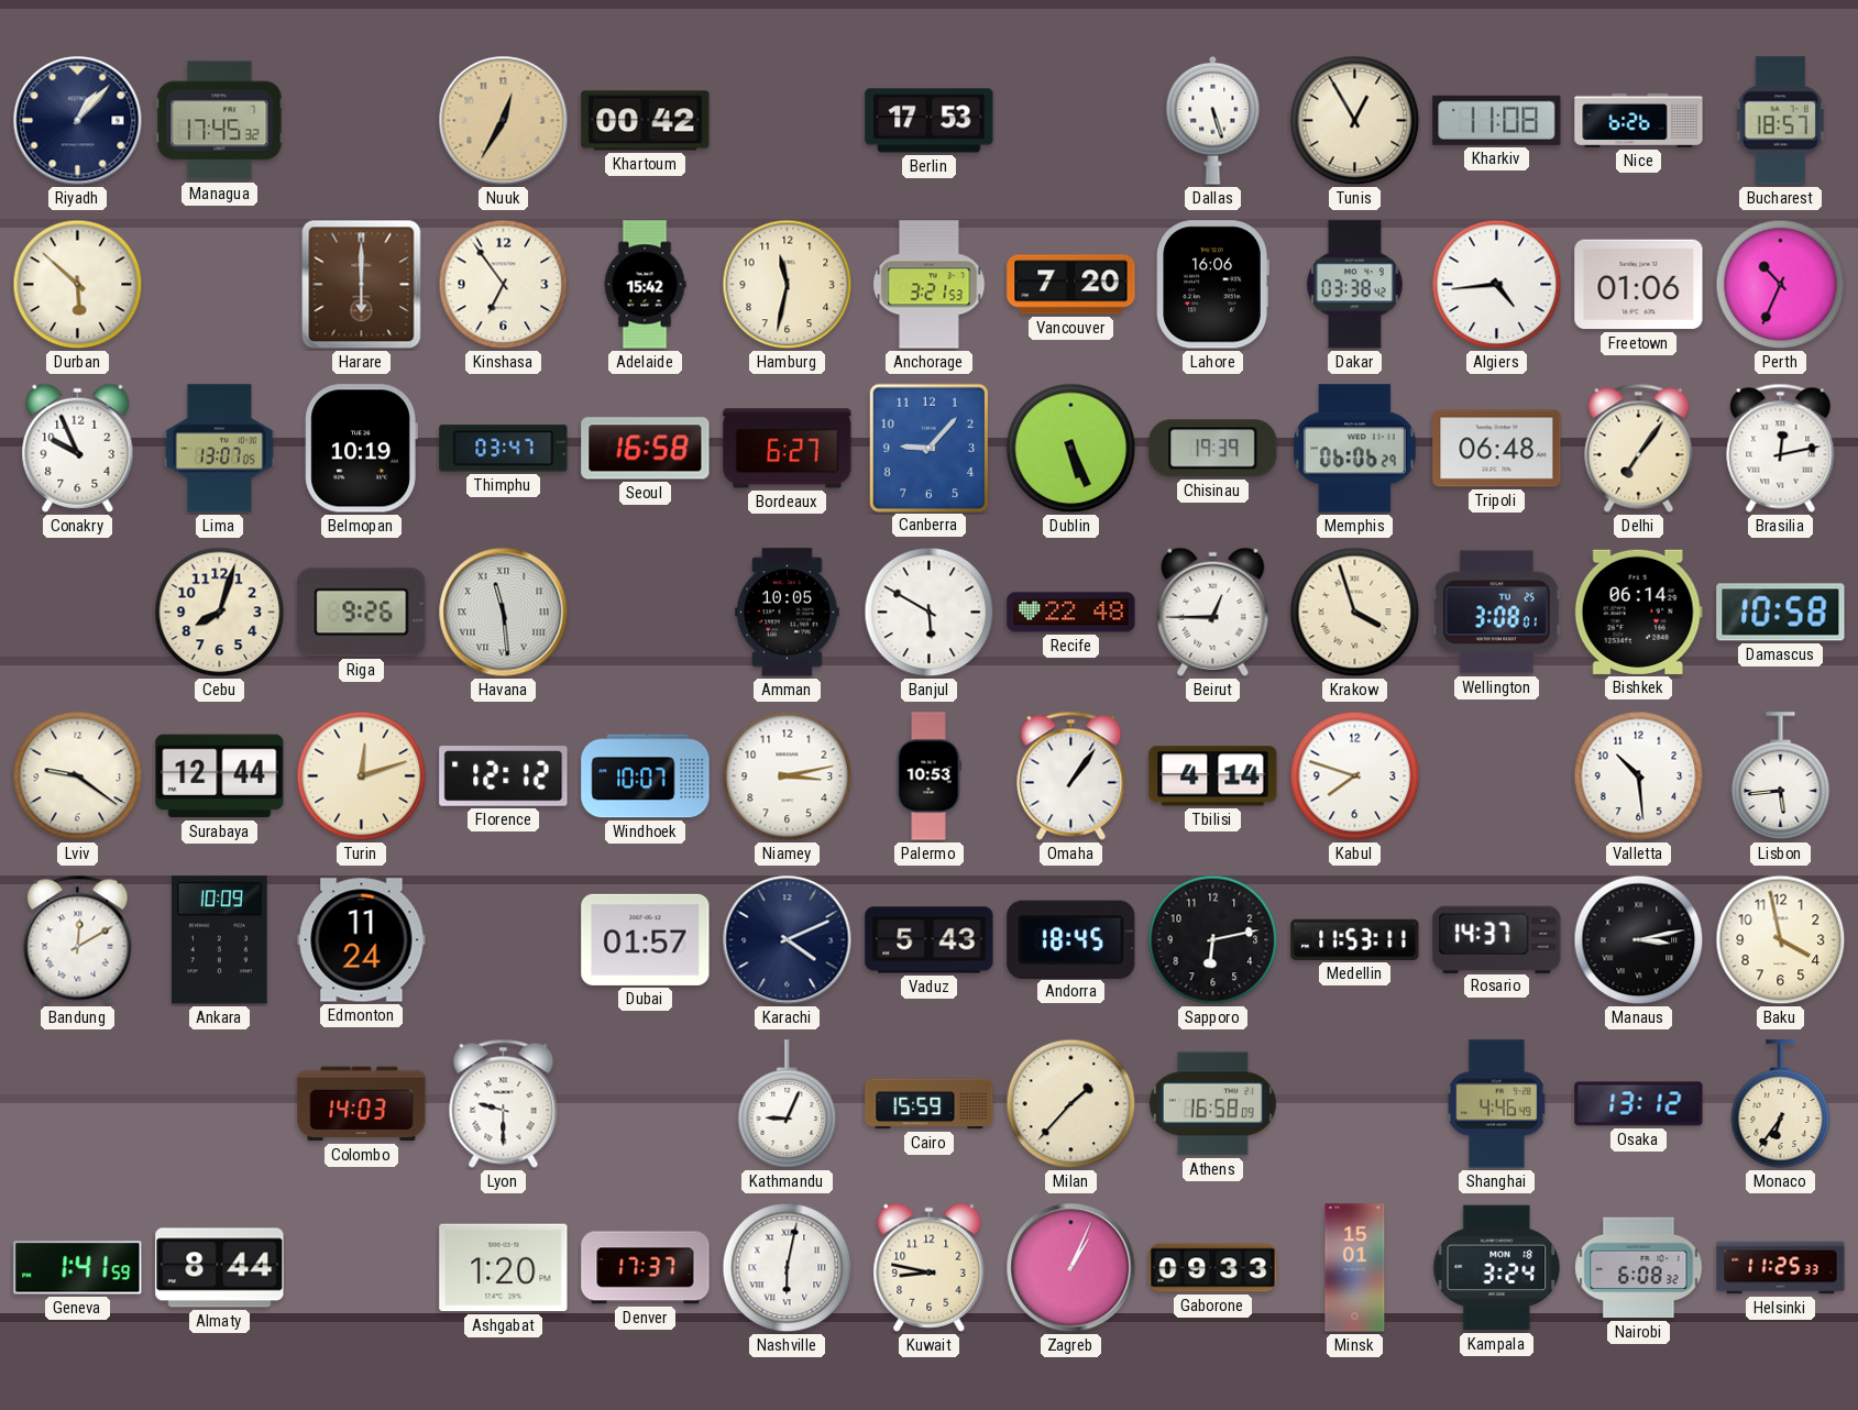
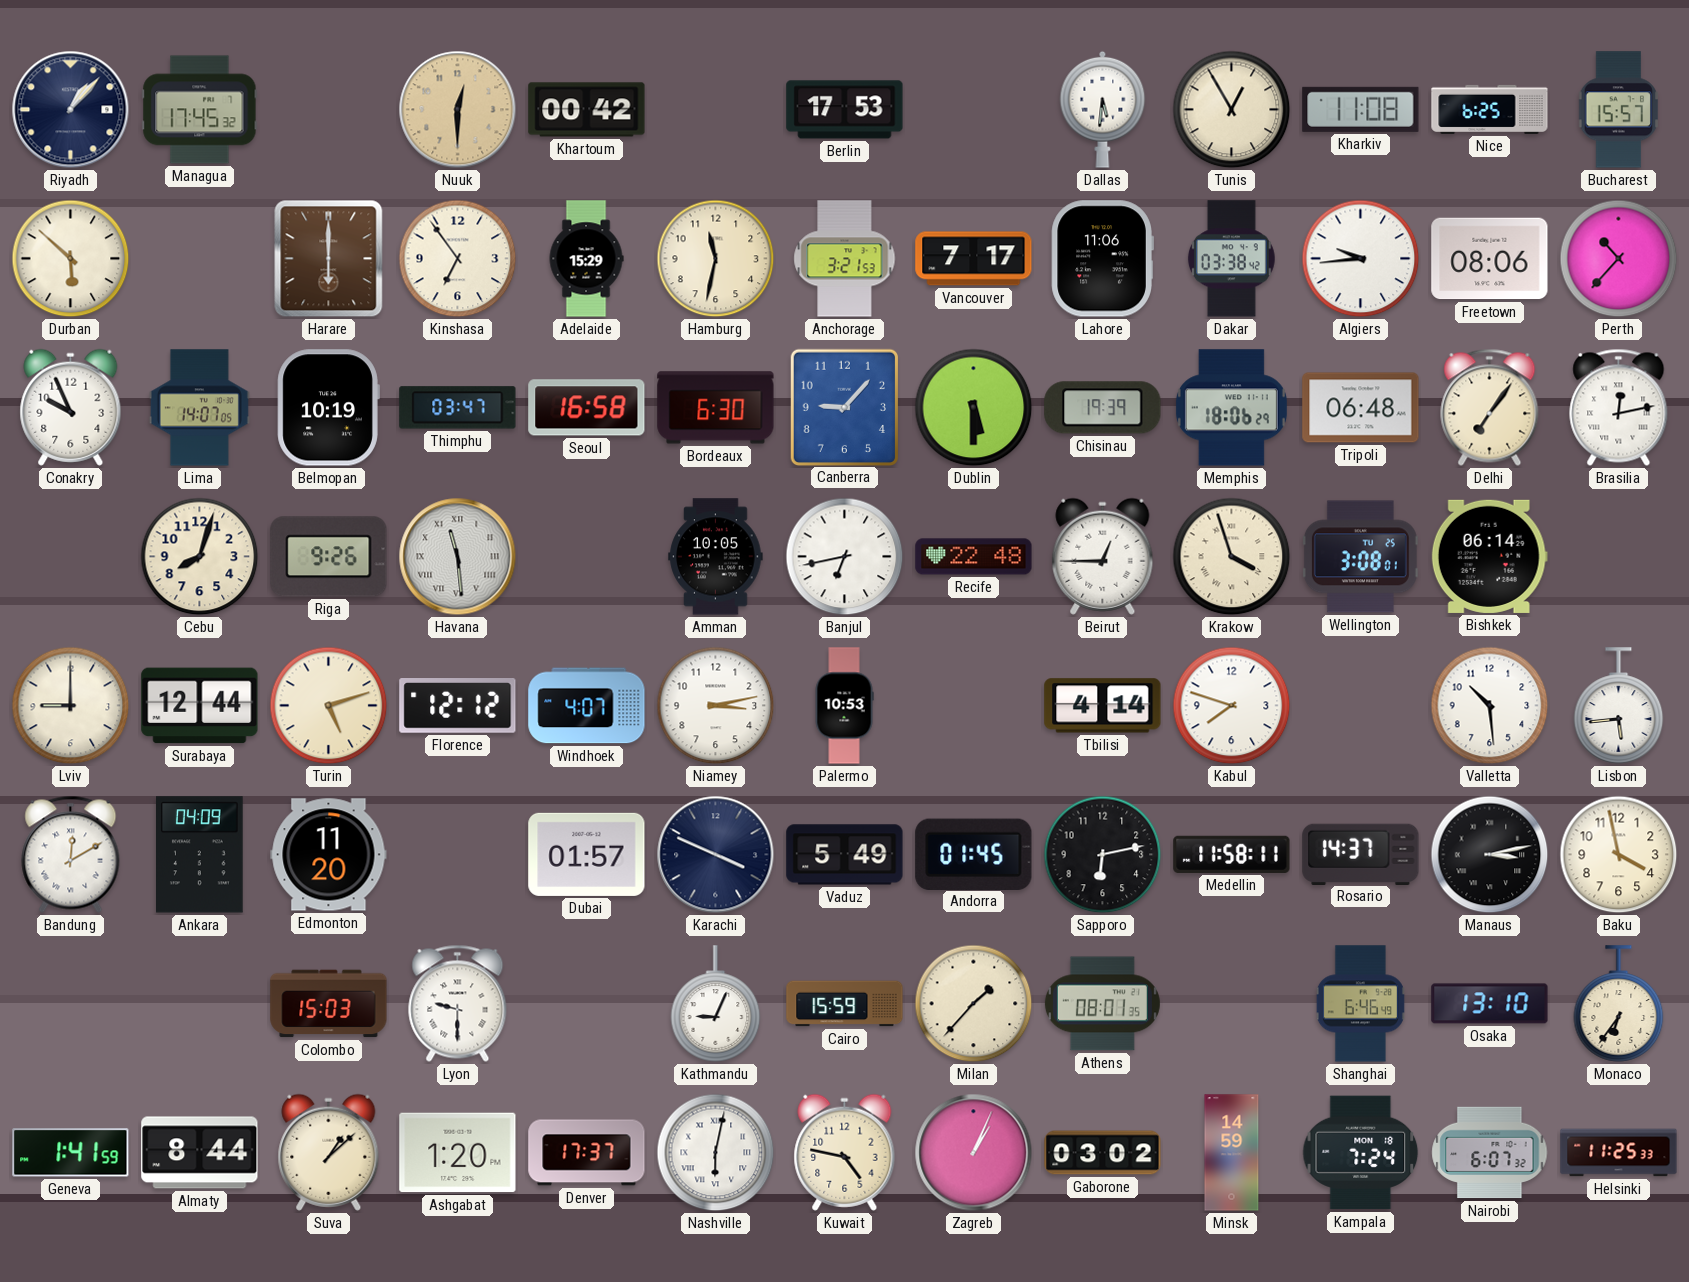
Nuuk: 12:35 -> 12:30
Dallas: 5:27 -> 5:31
Nice: 6:26 -> 6:25
Bucharest: 18:57 -> 15:57
Adelaide: 15:42 -> 15:29
Vancouver: 7:20 -> 7:17
Lahore: 16:06 -> 11:06
Algiers: 4:44 -> 9:44
Freetown: 01:06 -> 08:06
Perth: 10:34 -> 10:37
Lima: 13:07 -> 14:07
Bordeaux: 6:27 -> 6:30
Dublin: 5:26 -> 5:30
Memphis: 06:06 -> 18:06
Banjul: 5:50 -> 6:43
Damascus: 10:58 -> none
Lviv: 9:21 -> 9:00
Turin: 12:12 -> 5:12
Windhoek: 10:07 -> 4:07
Omaha: 1:06 -> none
Ankara: 10:09 -> 04:09
Edmonton: 11:24 -> 11:20
Karachi: 4:11 -> 3:49
Vaduz: 5:43 -> 5:49
Andorra: 18:45 -> 01:45
Medellin: 11:53 -> 11:58
Colombo: 14:03 -> 15:03
Athens: 16:58 -> 08:01
Shanghai: 4:46 -> 6:46
Osaka: 13:12 -> 13:10
Suva: none -> 1:08
Kuwait: 8:47 -> 4:47
Gaborone: 09:33 -> 03:02
Minsk: 15:01 -> 14:59
Kampala: 3:24 -> 7:24
Nairobi: 6:08 -> 6:07
